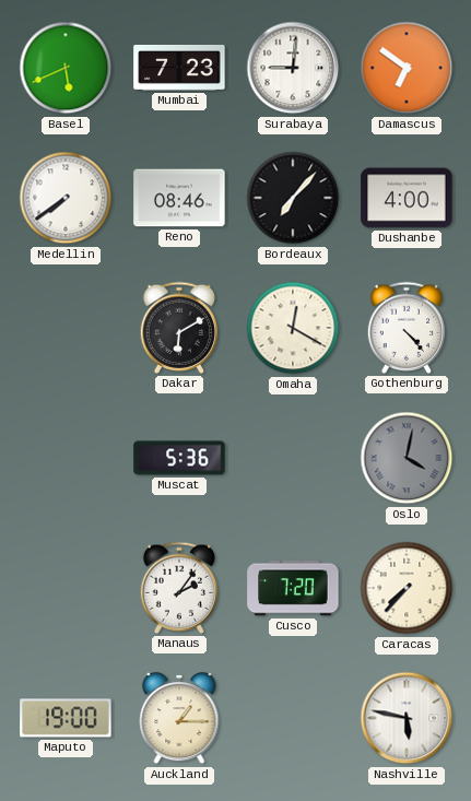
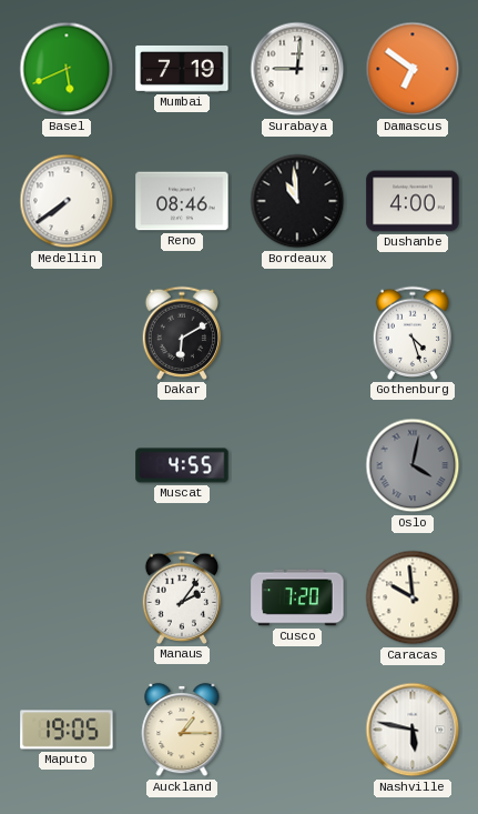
Mumbai: 7:23 -> 7:19
Bordeaux: 7:07 -> 10:59
Omaha: 12:20 -> none
Gothenburg: 4:23 -> 4:27
Muscat: 5:36 -> 4:55
Caracas: 7:37 -> 9:59
Maputo: 19:00 -> 19:05
